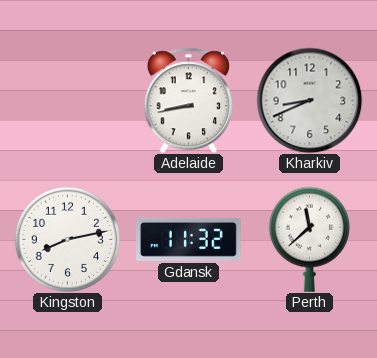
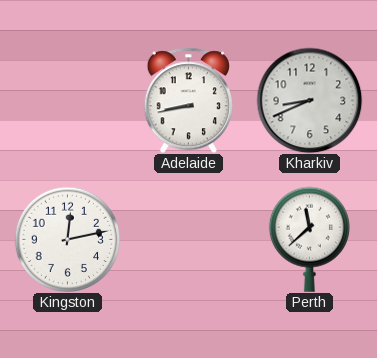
Kingston: 8:13 -> 12:13
Gdansk: 11:32 -> none
